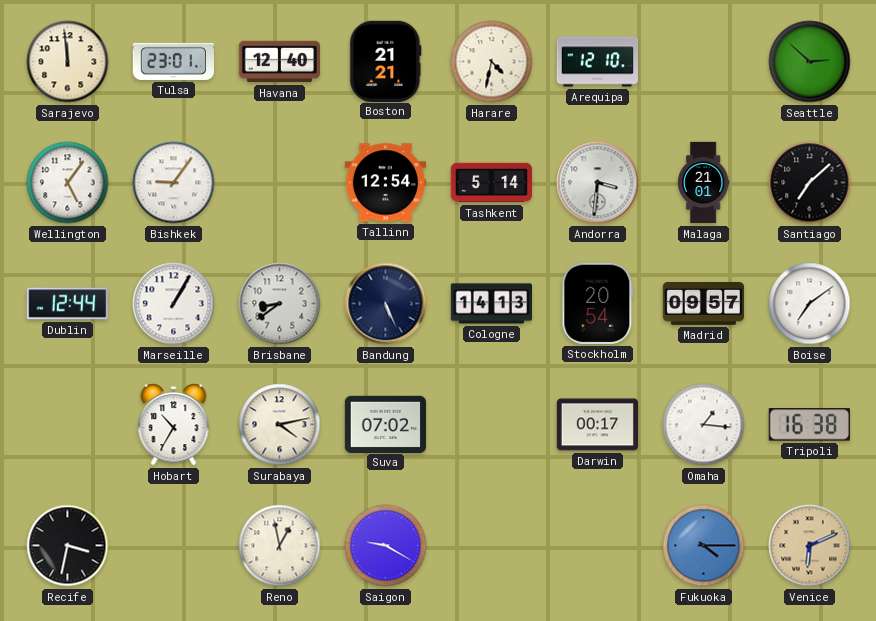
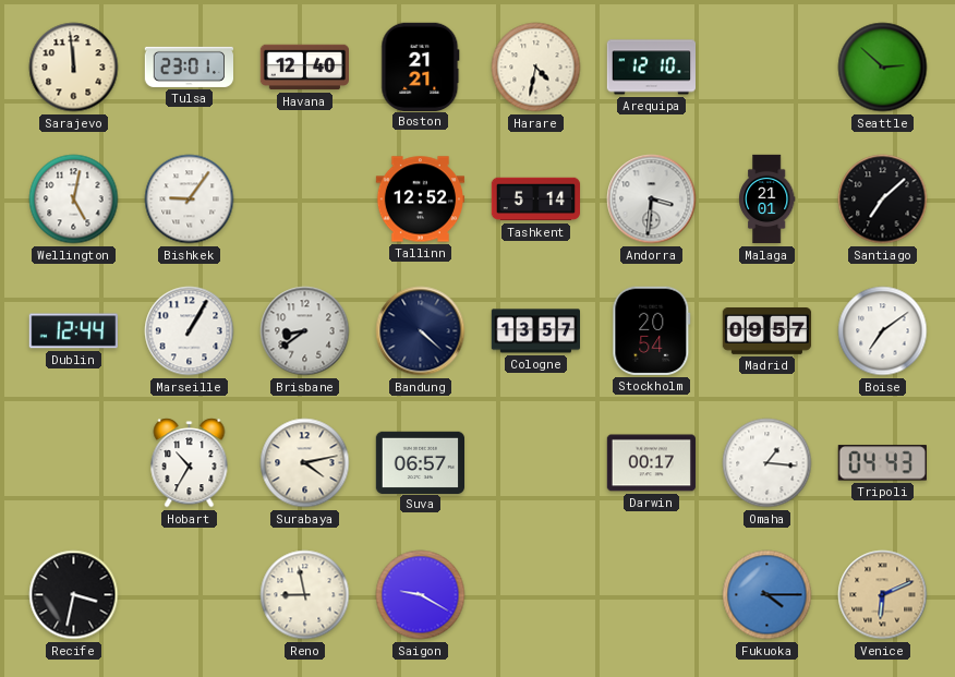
Wellington: 5:06 -> 5:02
Tallinn: 12:54 -> 12:52
Bandung: 5:26 -> 4:22
Cologne: 14:13 -> 13:57
Suva: 07:02 -> 06:57
Tripoli: 16:38 -> 04:43
Reno: 12:58 -> 8:58
